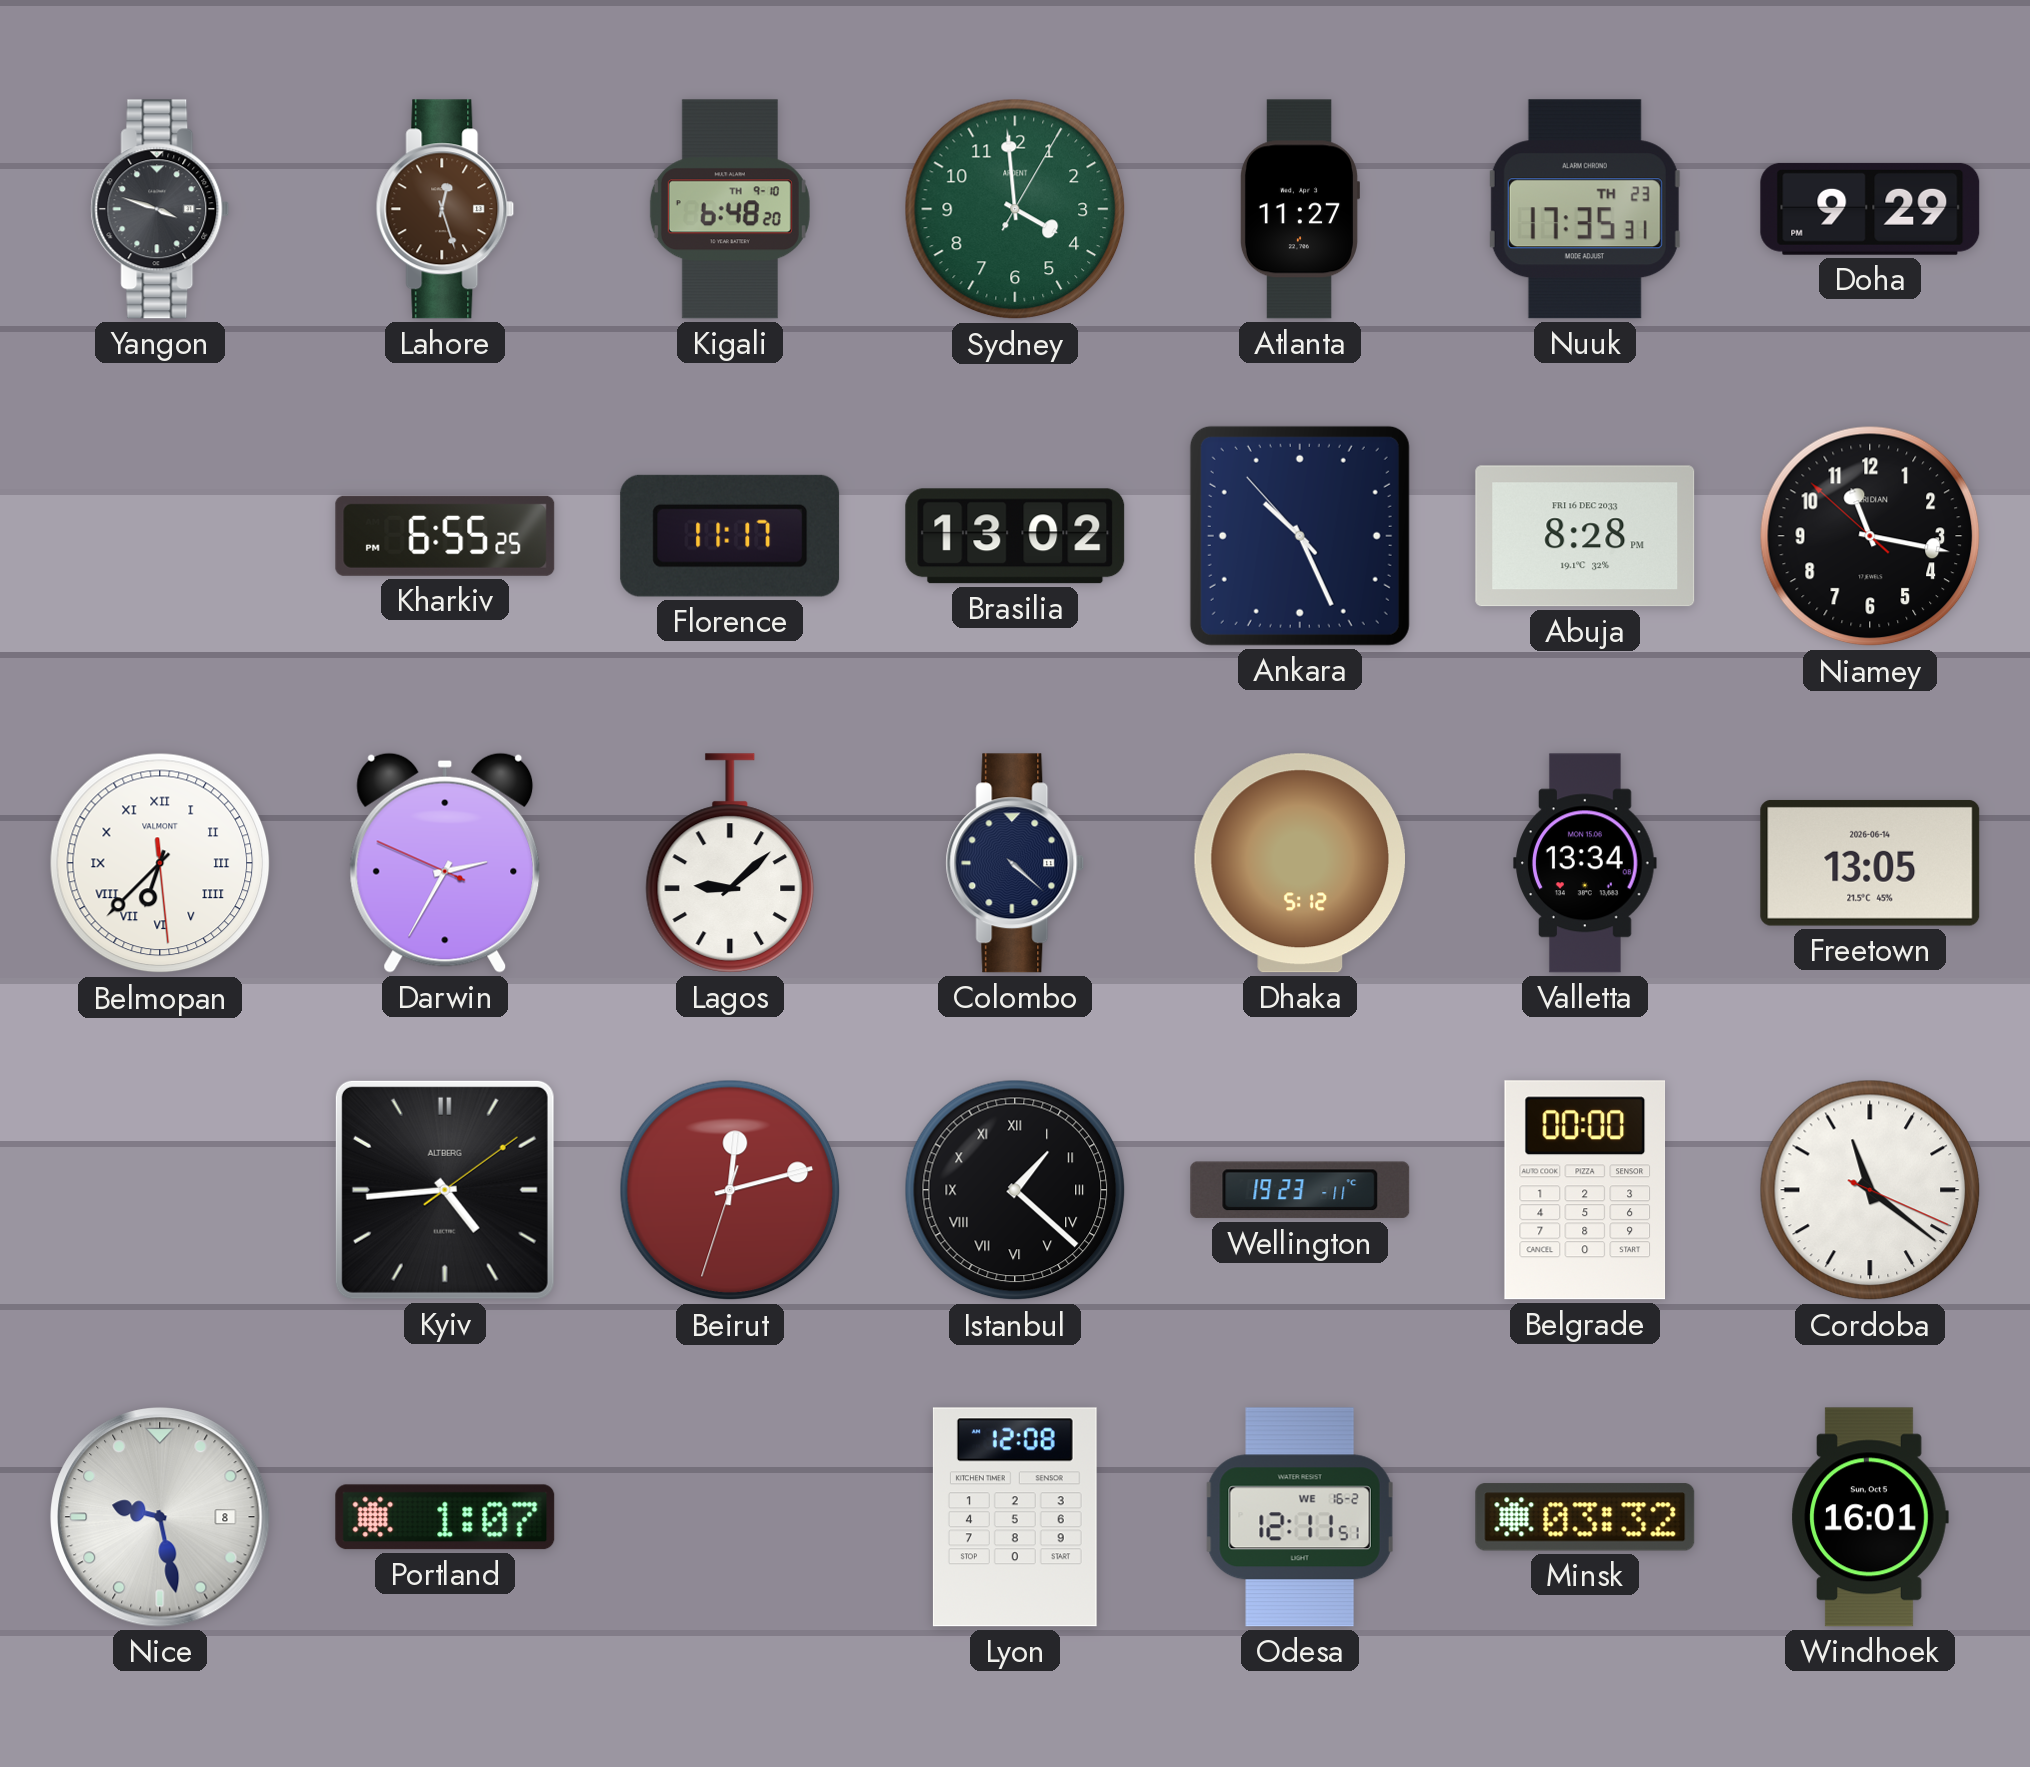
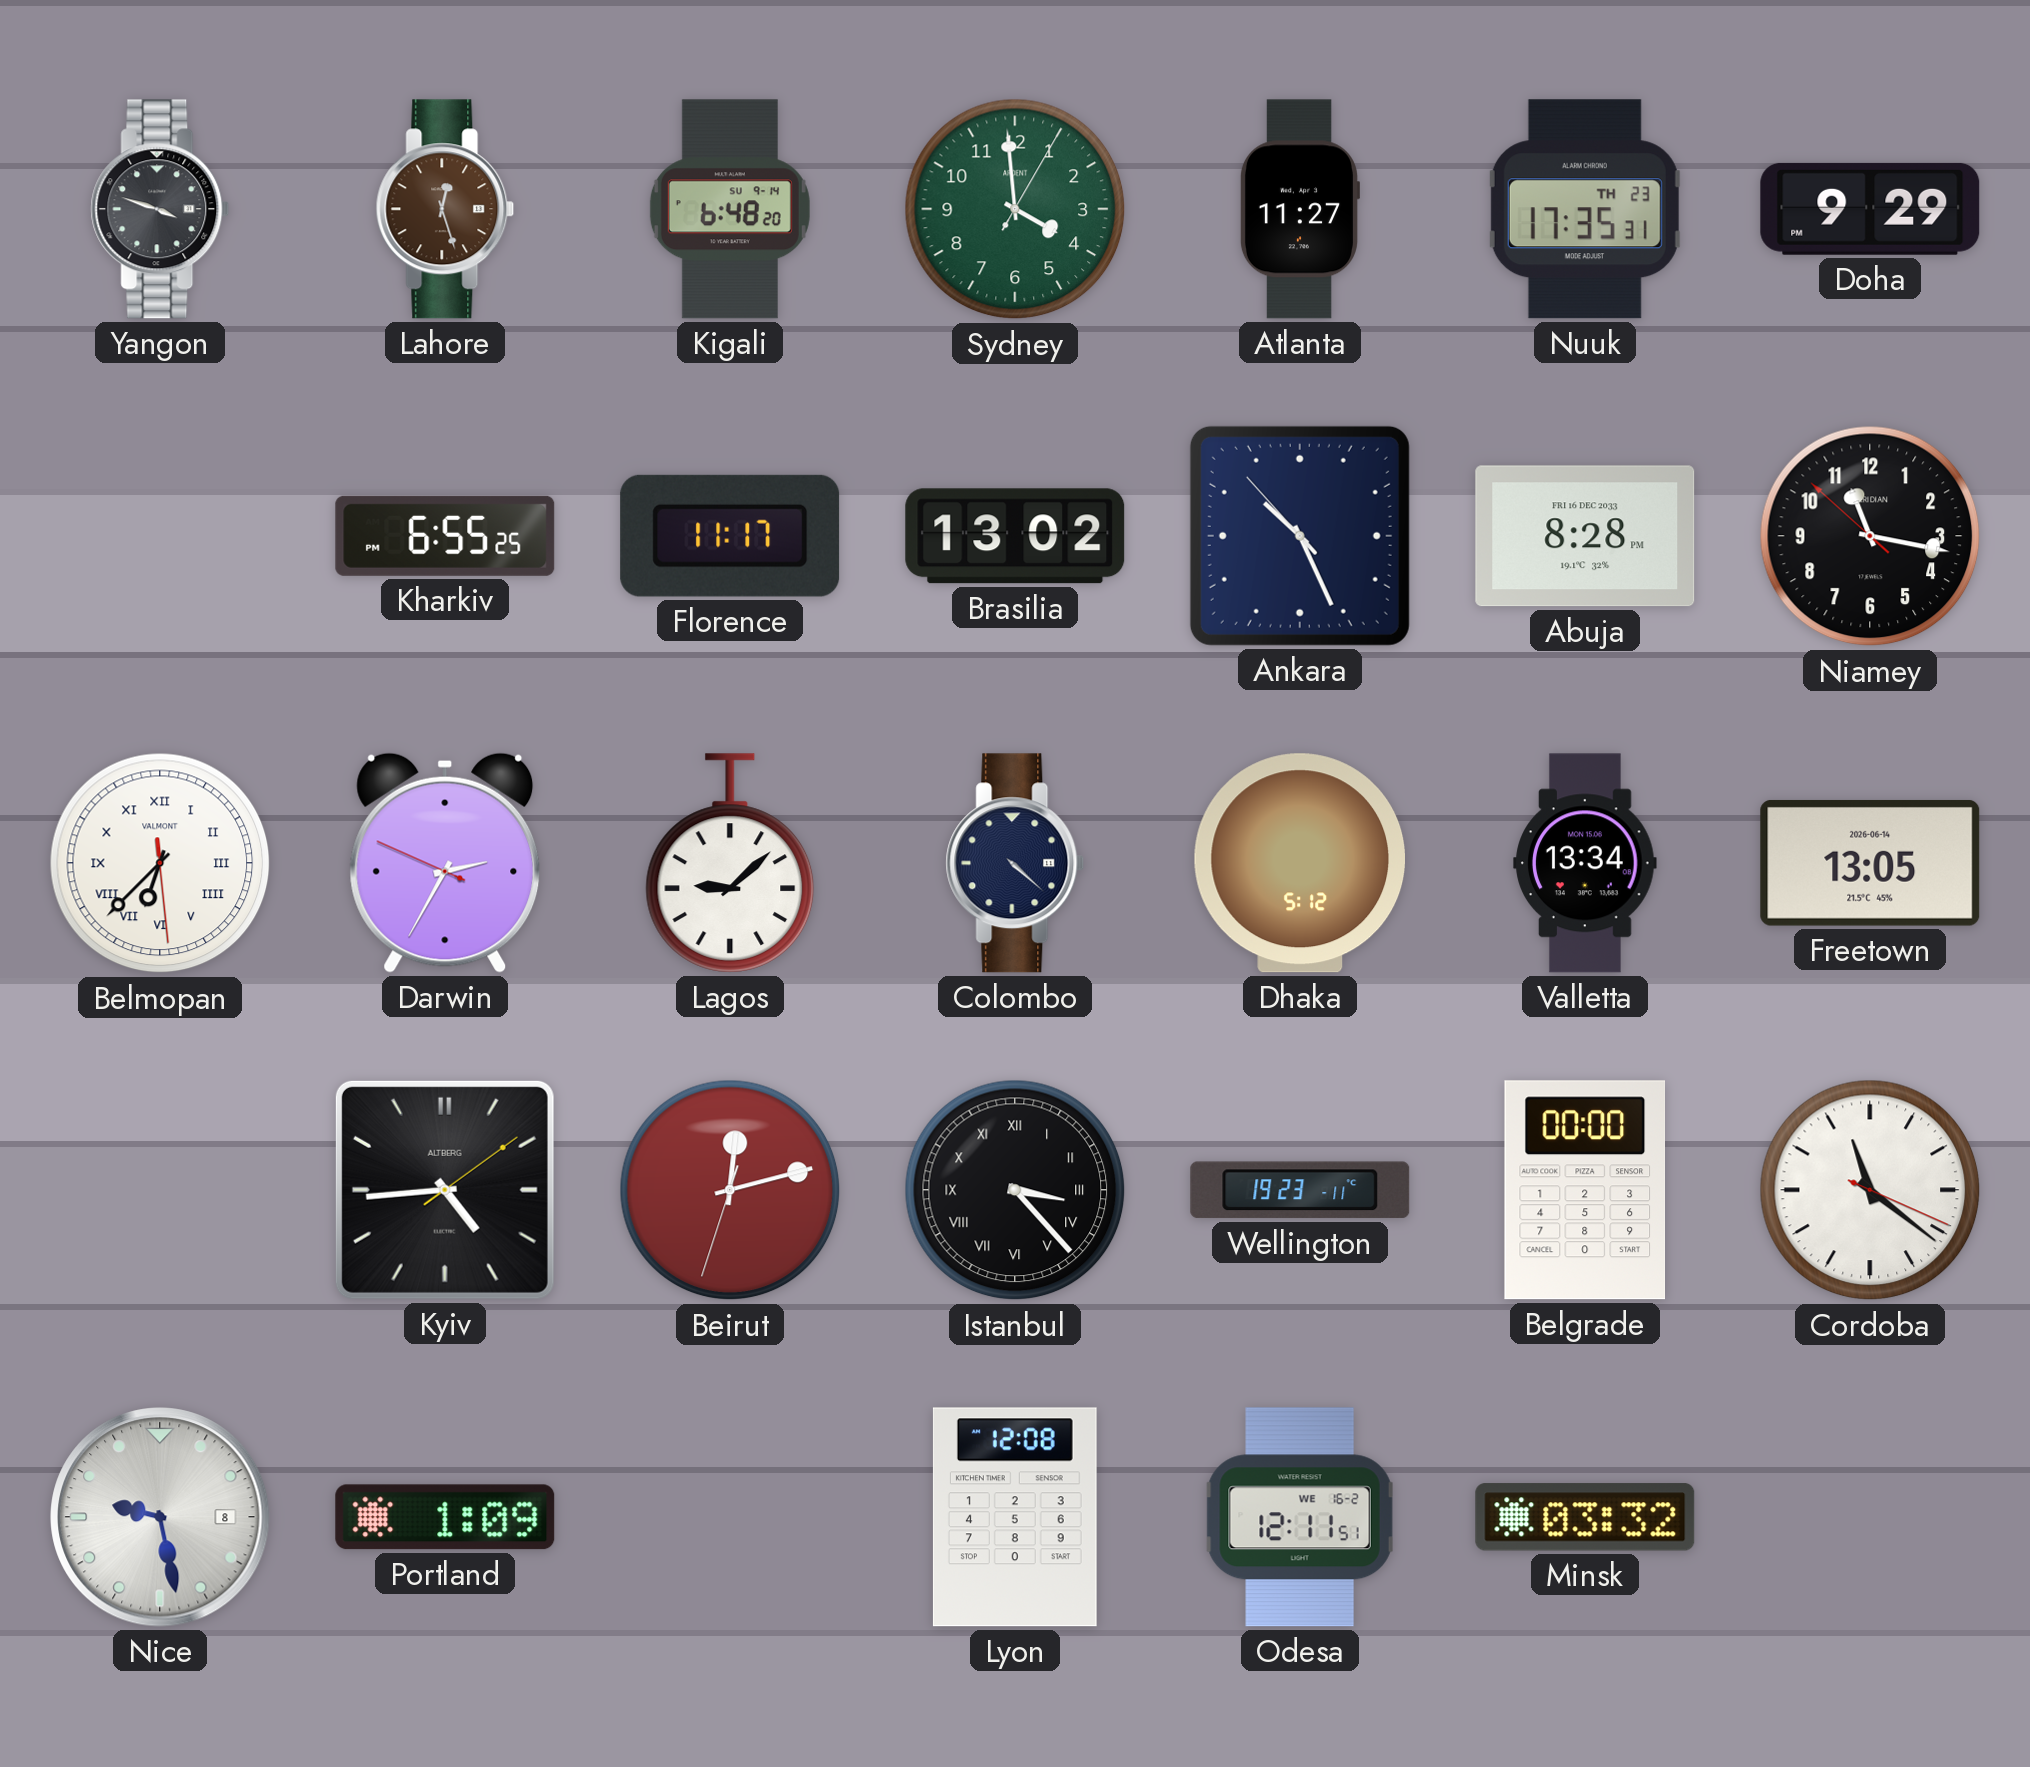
Kigali date: TH 9-10 -> SU 9-14
Istanbul: 1:22 -> 3:23
Portland: 1:07 -> 1:09
Windhoek: 16:01 -> none
